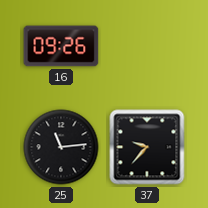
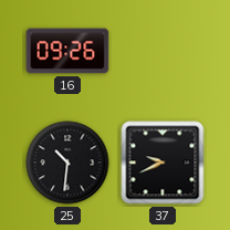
25: 11:14 -> 10:31
37: 9:37 -> 9:41
